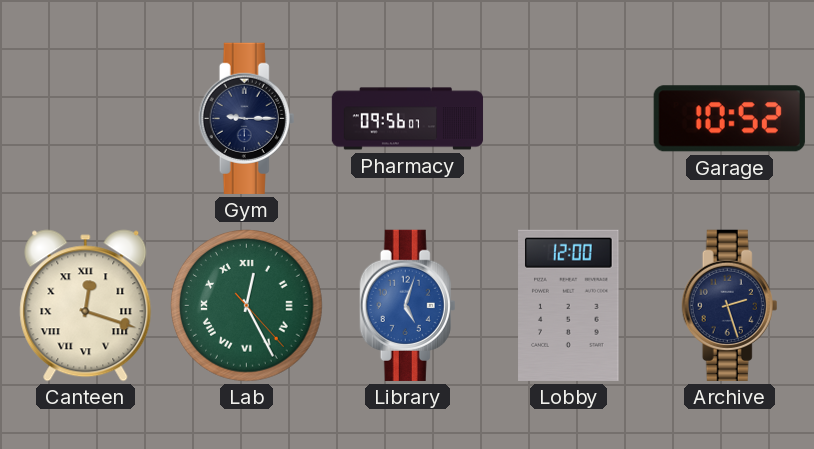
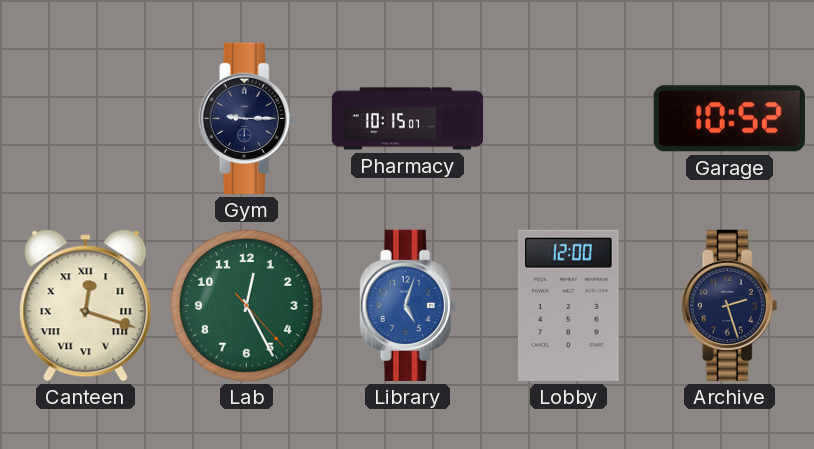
Pharmacy: 09:56 -> 10:15
Lab numerals: Roman -> Arabic
